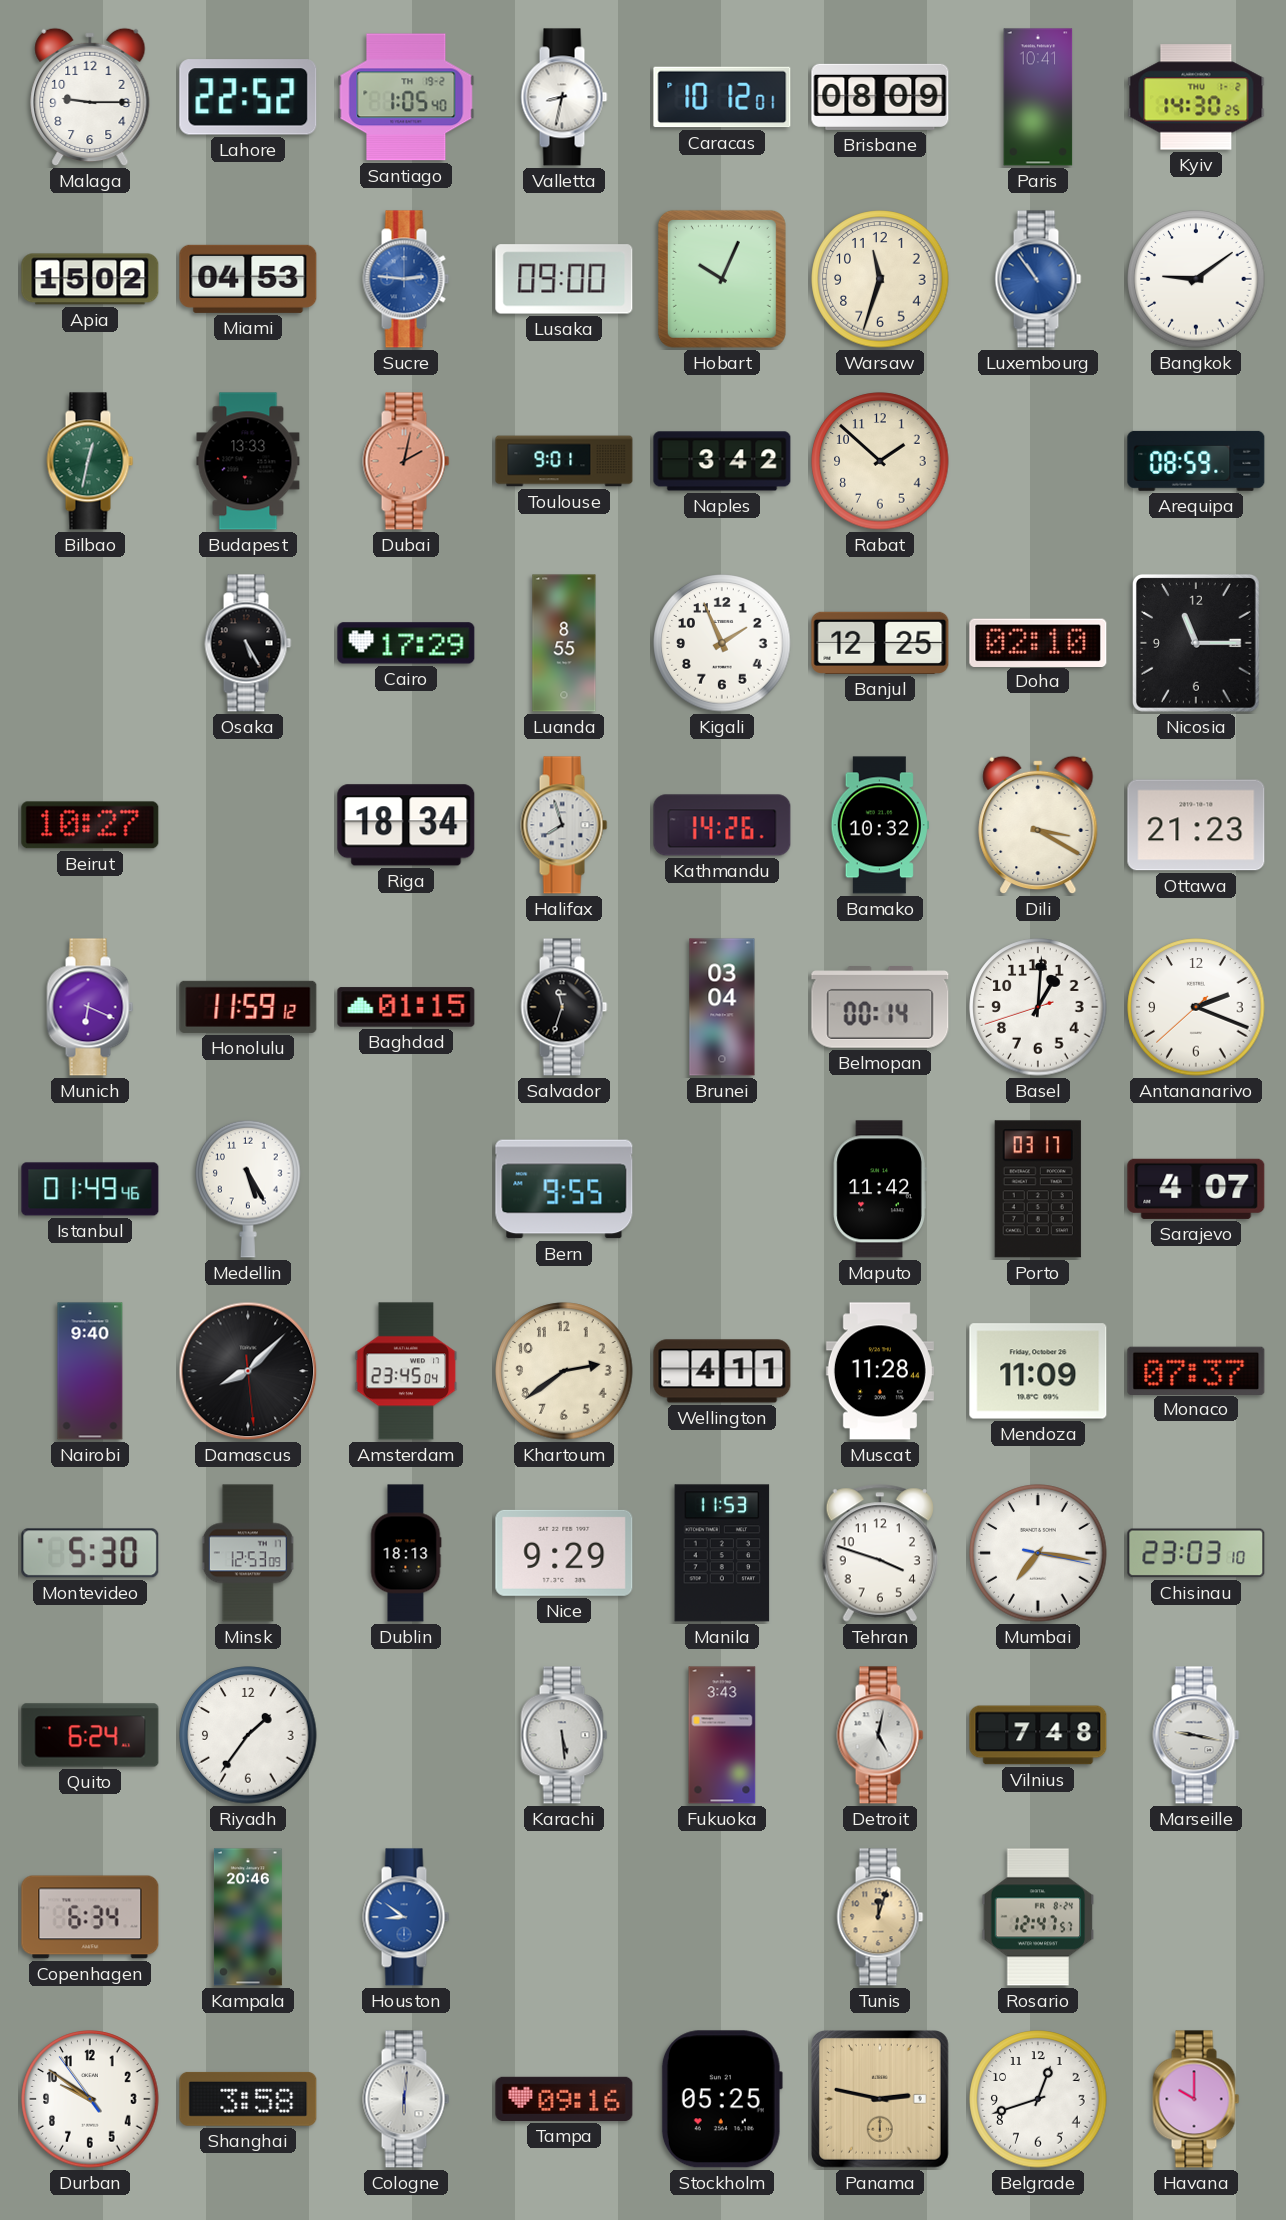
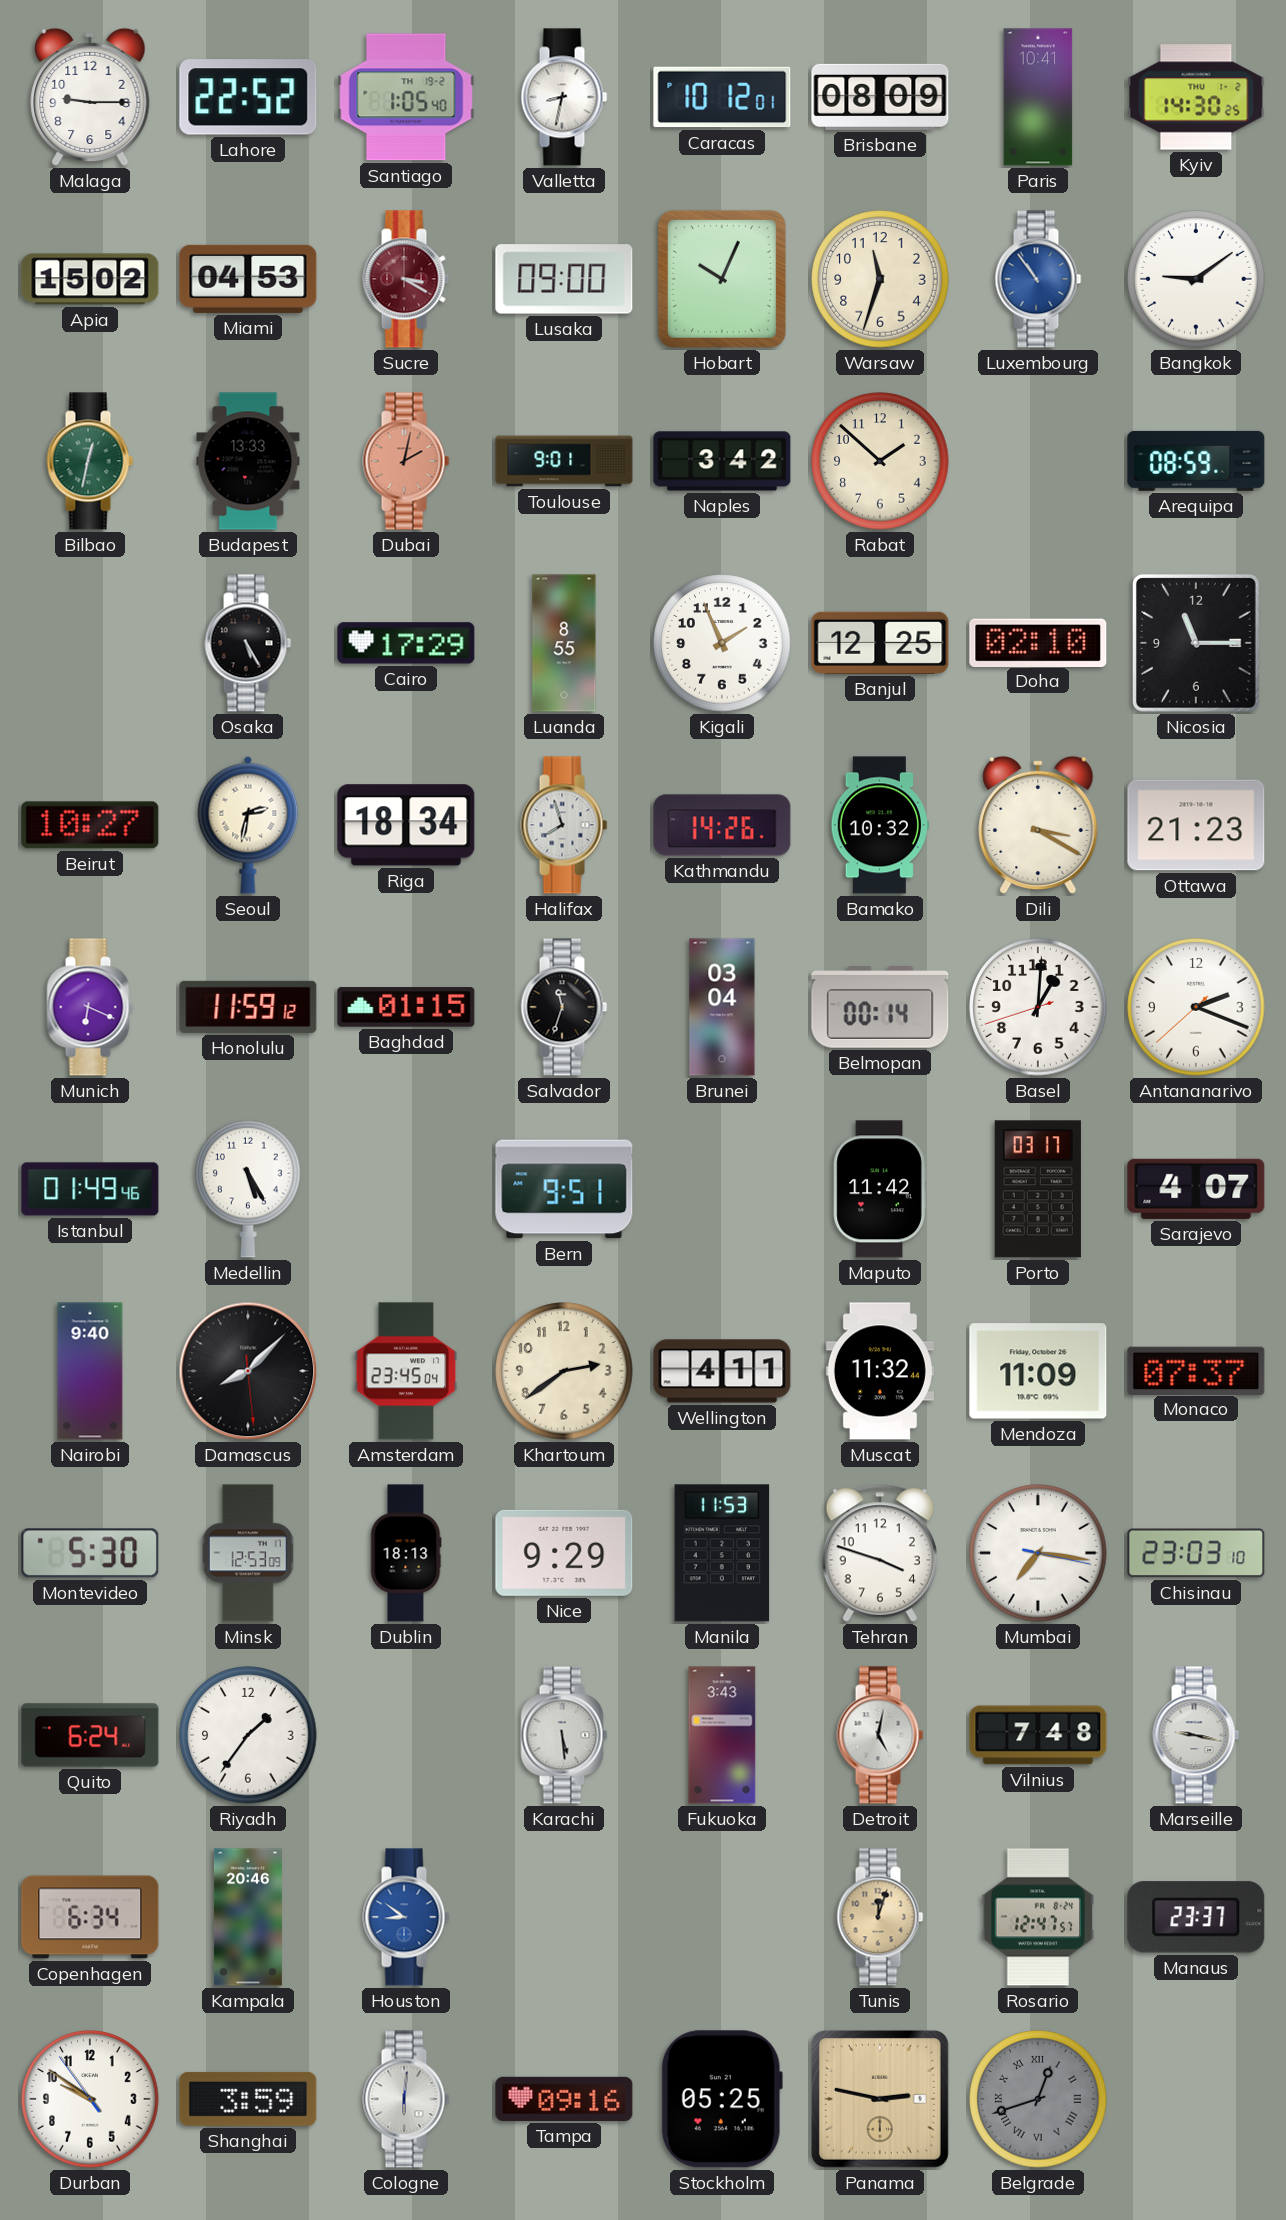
Sucre: 2:46 -> 3:20
Sucre dial: blue -> burgundy
Seoul: none -> 2:32
Bern: 9:55 -> 9:51
Muscat: 11:28 -> 11:32
Manaus: none -> 23:37
Shanghai: 3:58 -> 3:59
Belgrade dial: white -> grey
Belgrade numerals: Arabic -> Roman
Havana: 10:00 -> none
